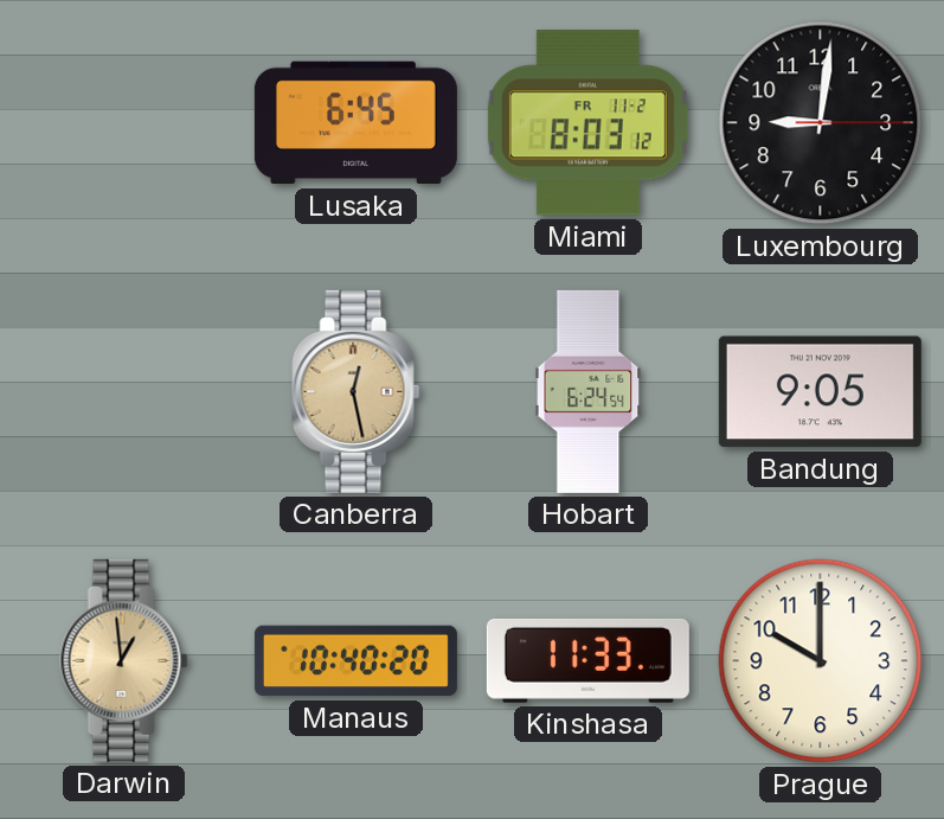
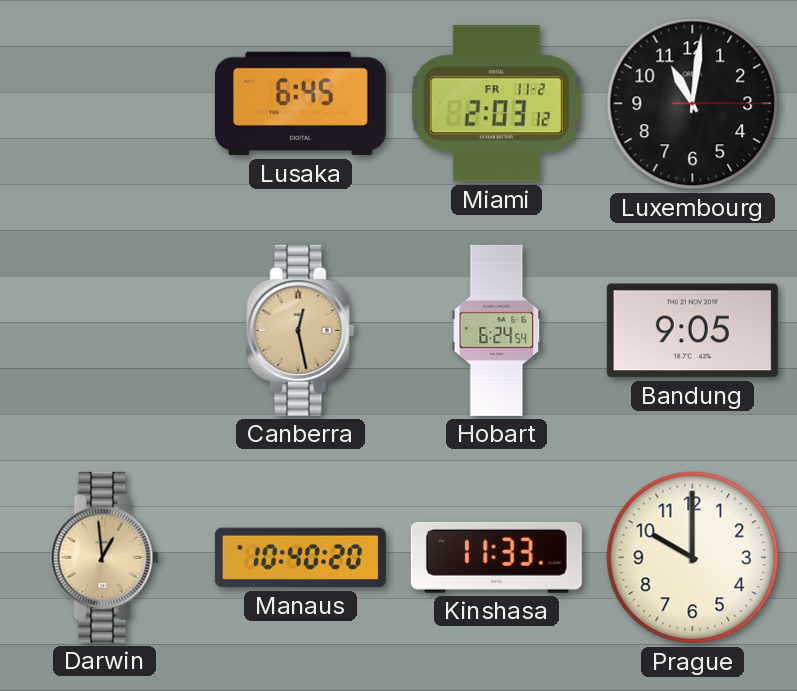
Miami: 8:03 -> 2:03
Luxembourg: 9:01 -> 11:01
